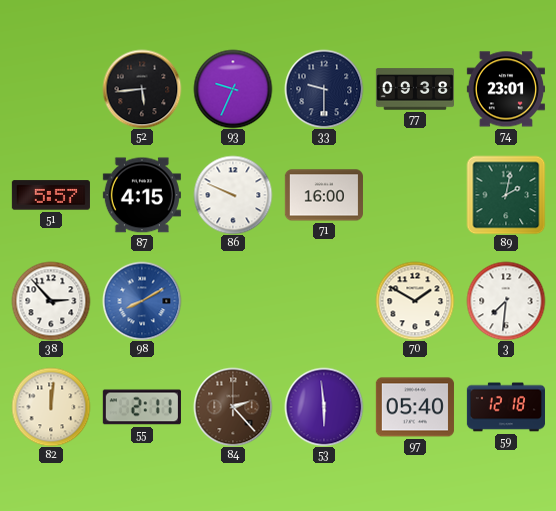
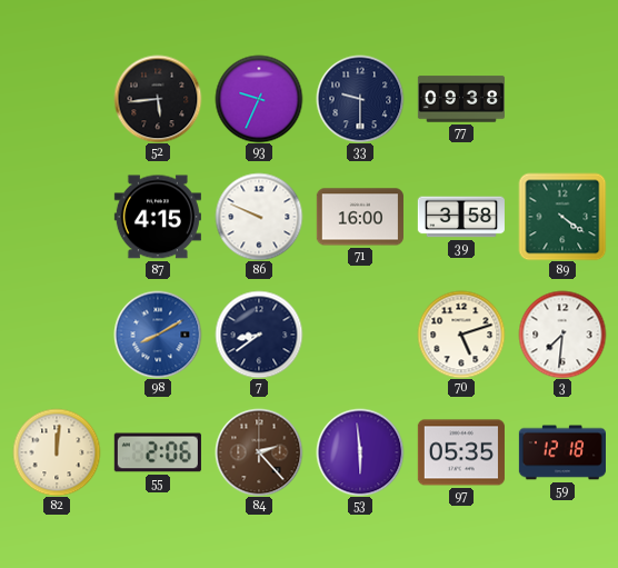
74: 23:01 -> none
51: 5:57 -> none
39: none -> 3:58
89: 2:02 -> 4:21
38: 2:53 -> none
7: none -> 8:39
70: 1:50 -> 5:12
55: 2:11 -> 2:06
97: 05:40 -> 05:35
